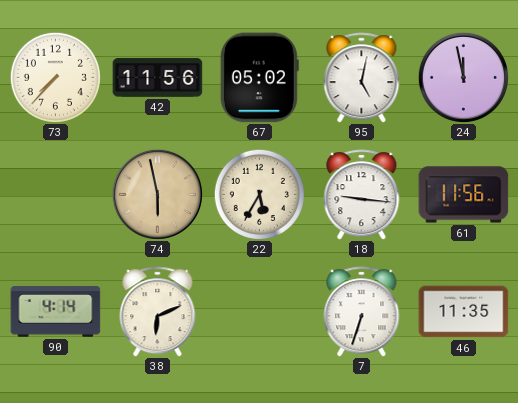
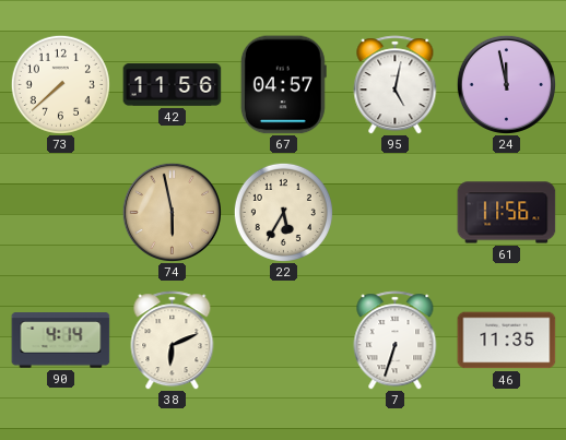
73: 7:37 -> 7:38
67: 05:02 -> 04:57
18: 9:16 -> none
